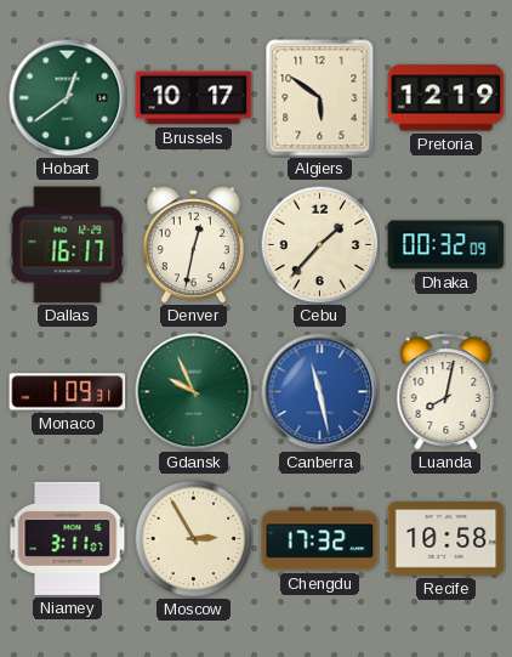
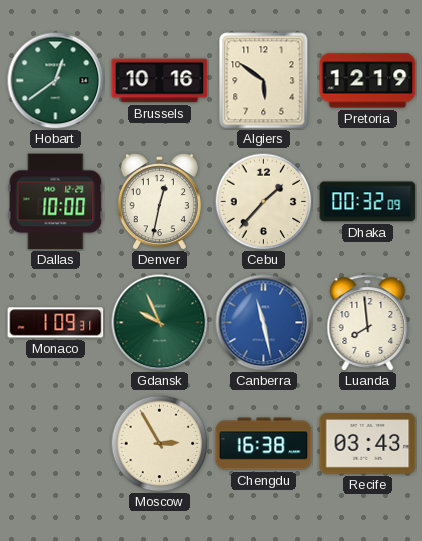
Brussels: 10:17 -> 10:16
Dallas: 16:17 -> 10:00
Luanda: 8:02 -> 7:59
Niamey: 3:11 -> none
Chengdu: 17:32 -> 16:38
Recife: 10:58 -> 03:43
